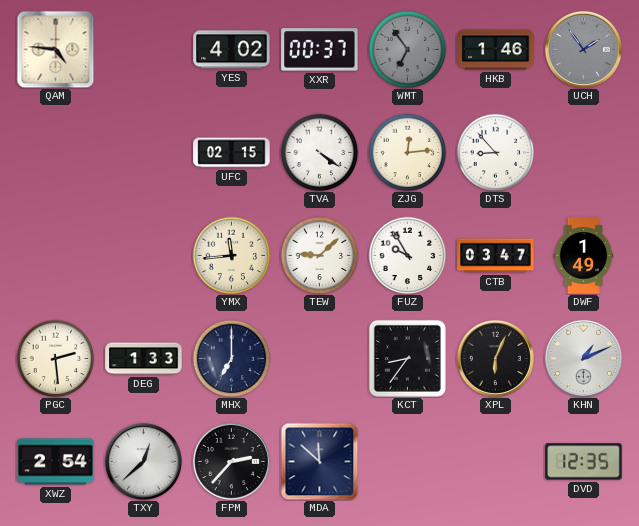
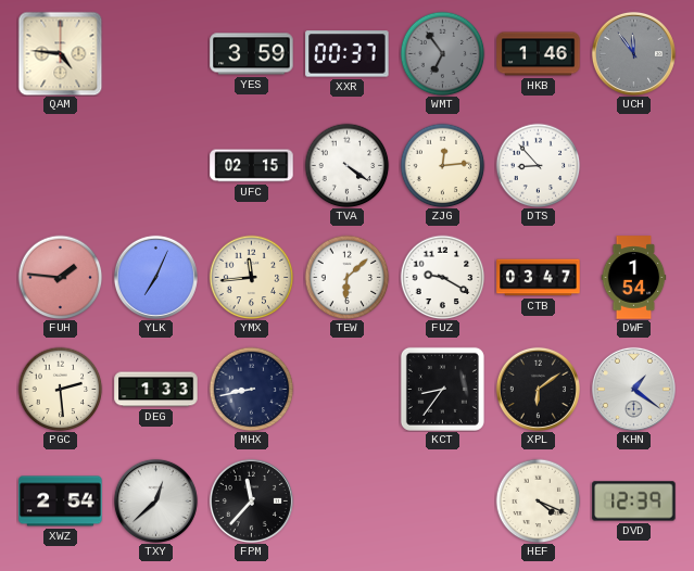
YES: 4:02 -> 3:59
UCH: 1:54 -> 11:54
FUH: none -> 1:46
YLK: none -> 7:04
TEW: 9:08 -> 6:08
FUZ: 9:55 -> 9:20
DWF: 1:49 -> 1:54
MHX: 7:00 -> 8:43
XPL: 6:04 -> 6:09
KHN: 1:11 -> 1:21
FPM: 2:37 -> 11:37
MDA: 11:52 -> none
HEF: none -> 4:19
DVD: 12:35 -> 12:39
